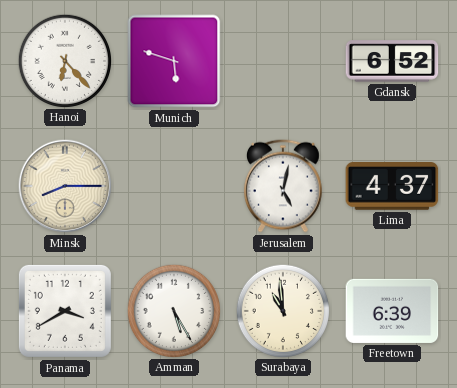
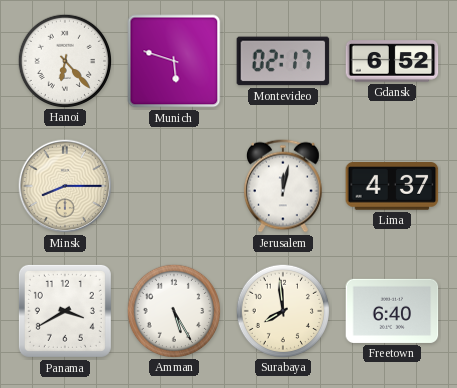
Montevideo: none -> 02:17
Jerusalem: 5:02 -> 12:02
Surabaya: 10:59 -> 7:59
Freetown: 6:39 -> 6:40
